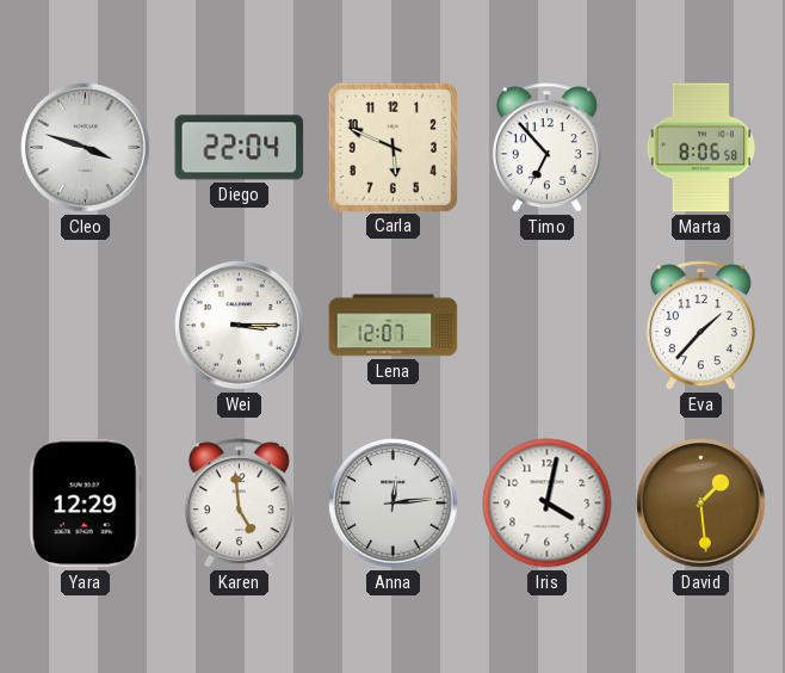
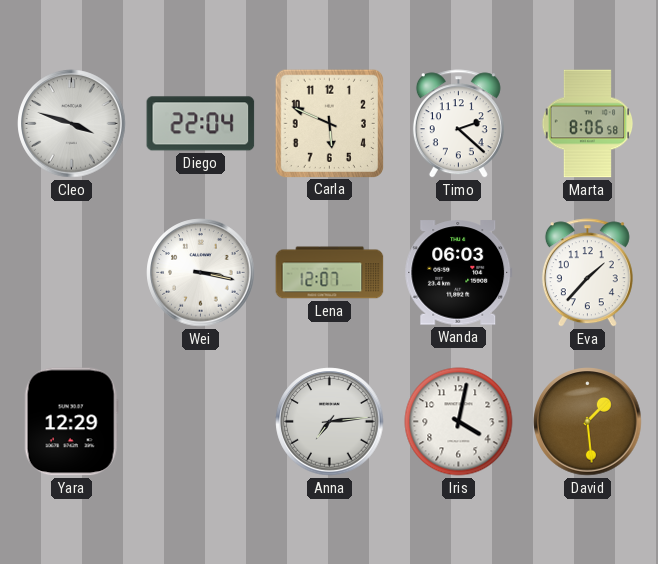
Timo: 6:53 -> 2:22
Wei: 3:15 -> 3:17
Wanda: none -> 06:03
Karen: 4:59 -> none
Anna: 12:14 -> 7:14
